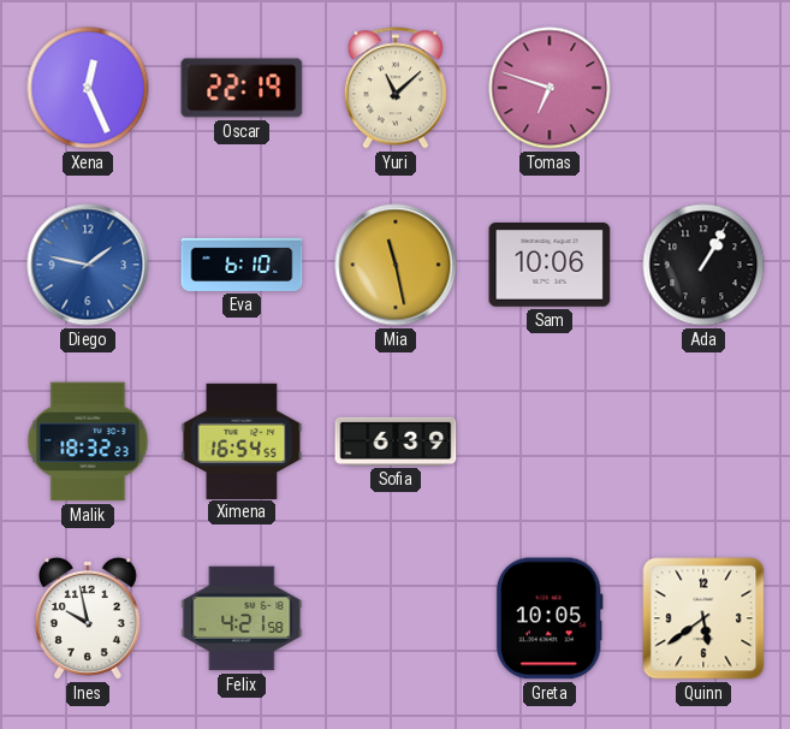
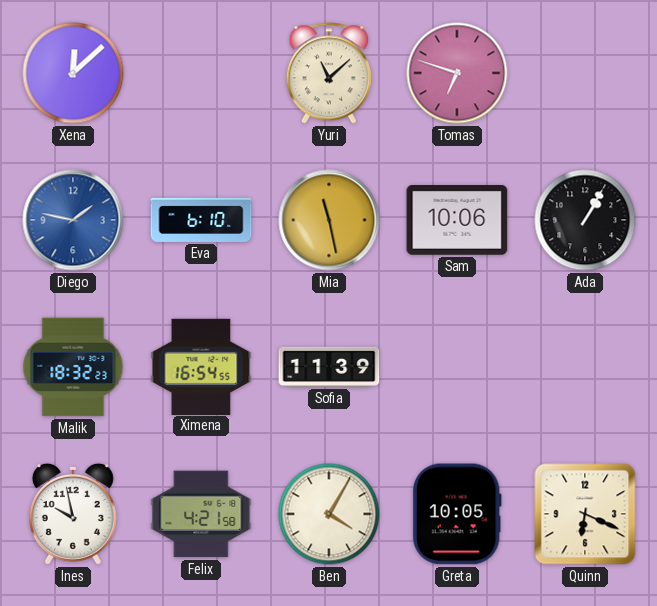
Xena: 12:26 -> 12:08
Oscar: 22:19 -> none
Sofia: 6:39 -> 11:39
Ben: none -> 4:05
Quinn: 5:39 -> 6:19
